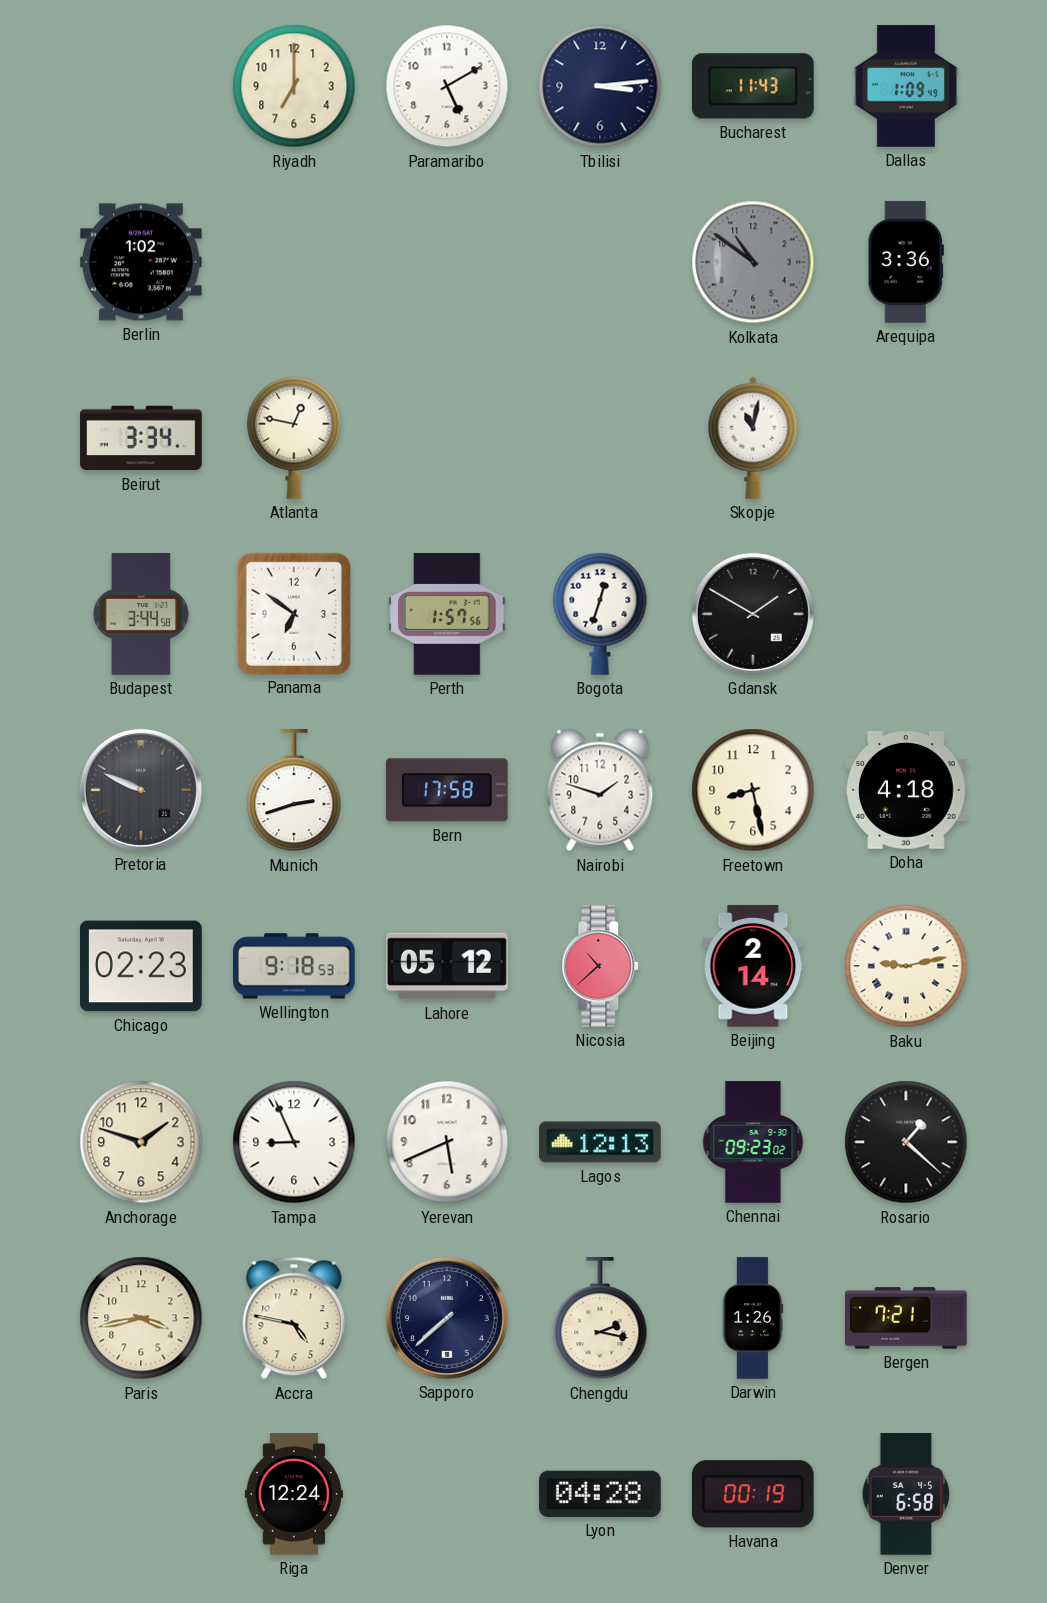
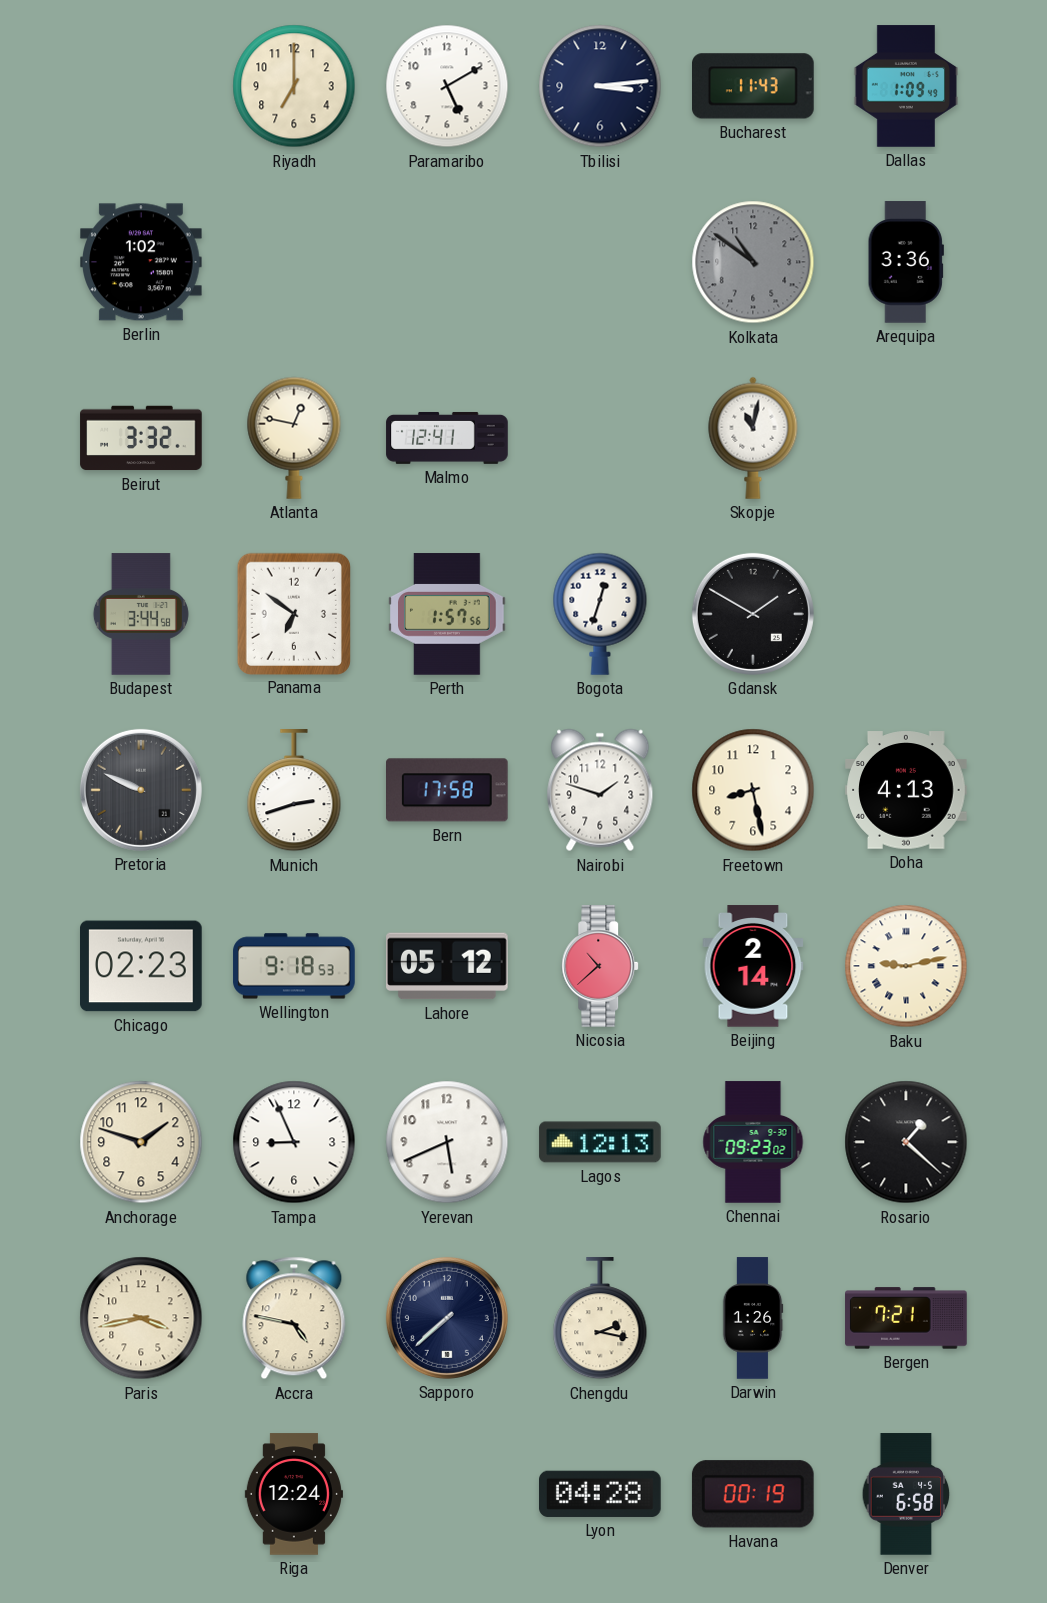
Beirut: 3:34 -> 3:32
Malmo: none -> 12:41
Doha: 4:18 -> 4:13
